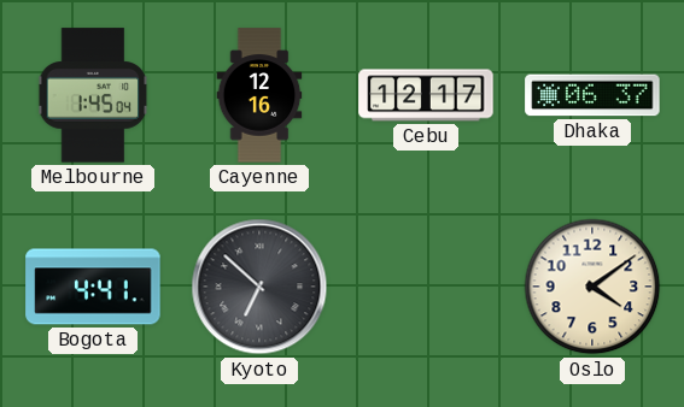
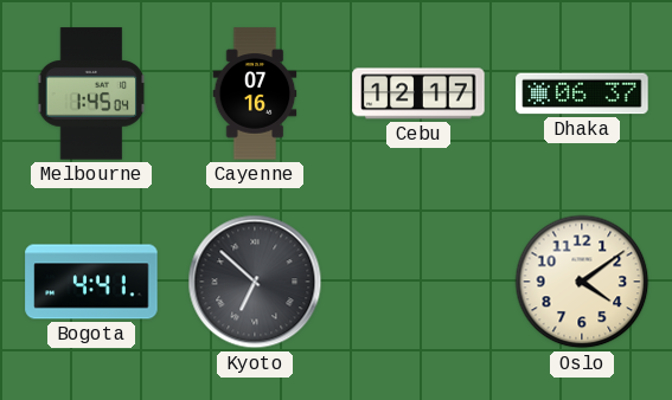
Cayenne: 12:16 -> 07:16
